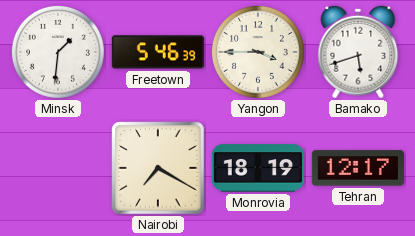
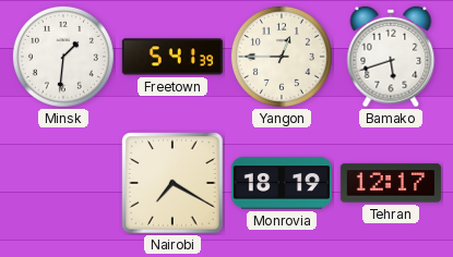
Freetown: 5:46 -> 5:41
Yangon: 3:45 -> 12:45
